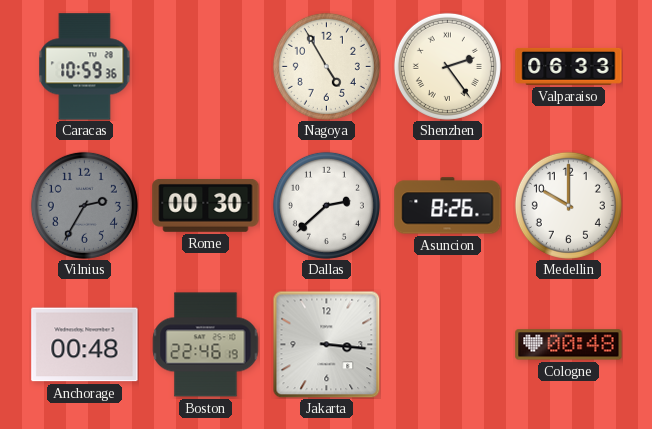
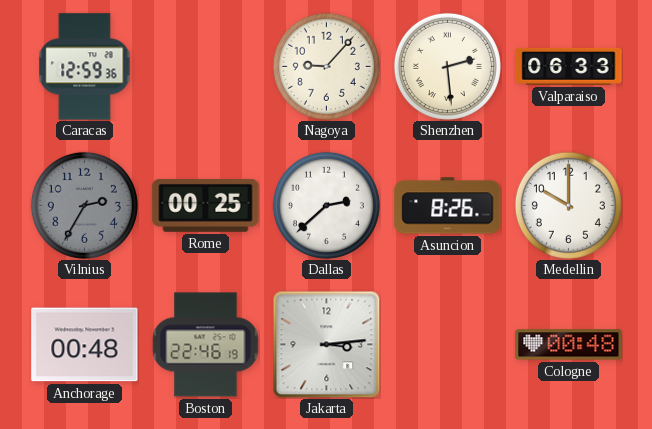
Caracas: 10:59 -> 12:59
Nagoya: 4:55 -> 9:07
Shenzhen: 2:24 -> 2:29
Rome: 00:30 -> 00:25
Jakarta: 3:16 -> 3:14
